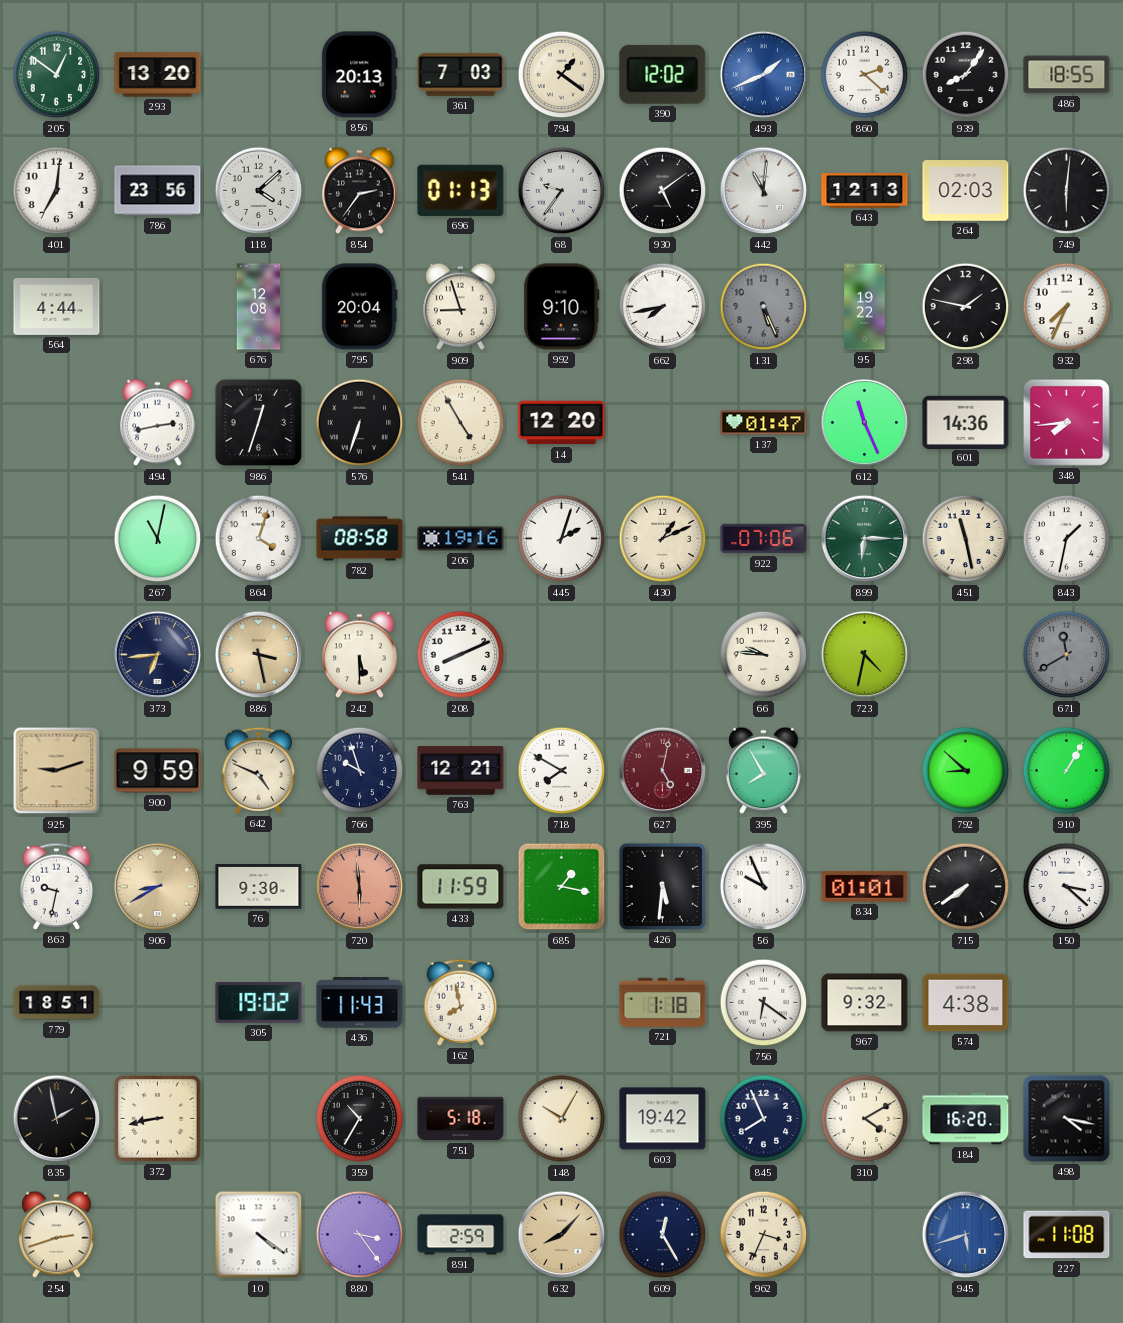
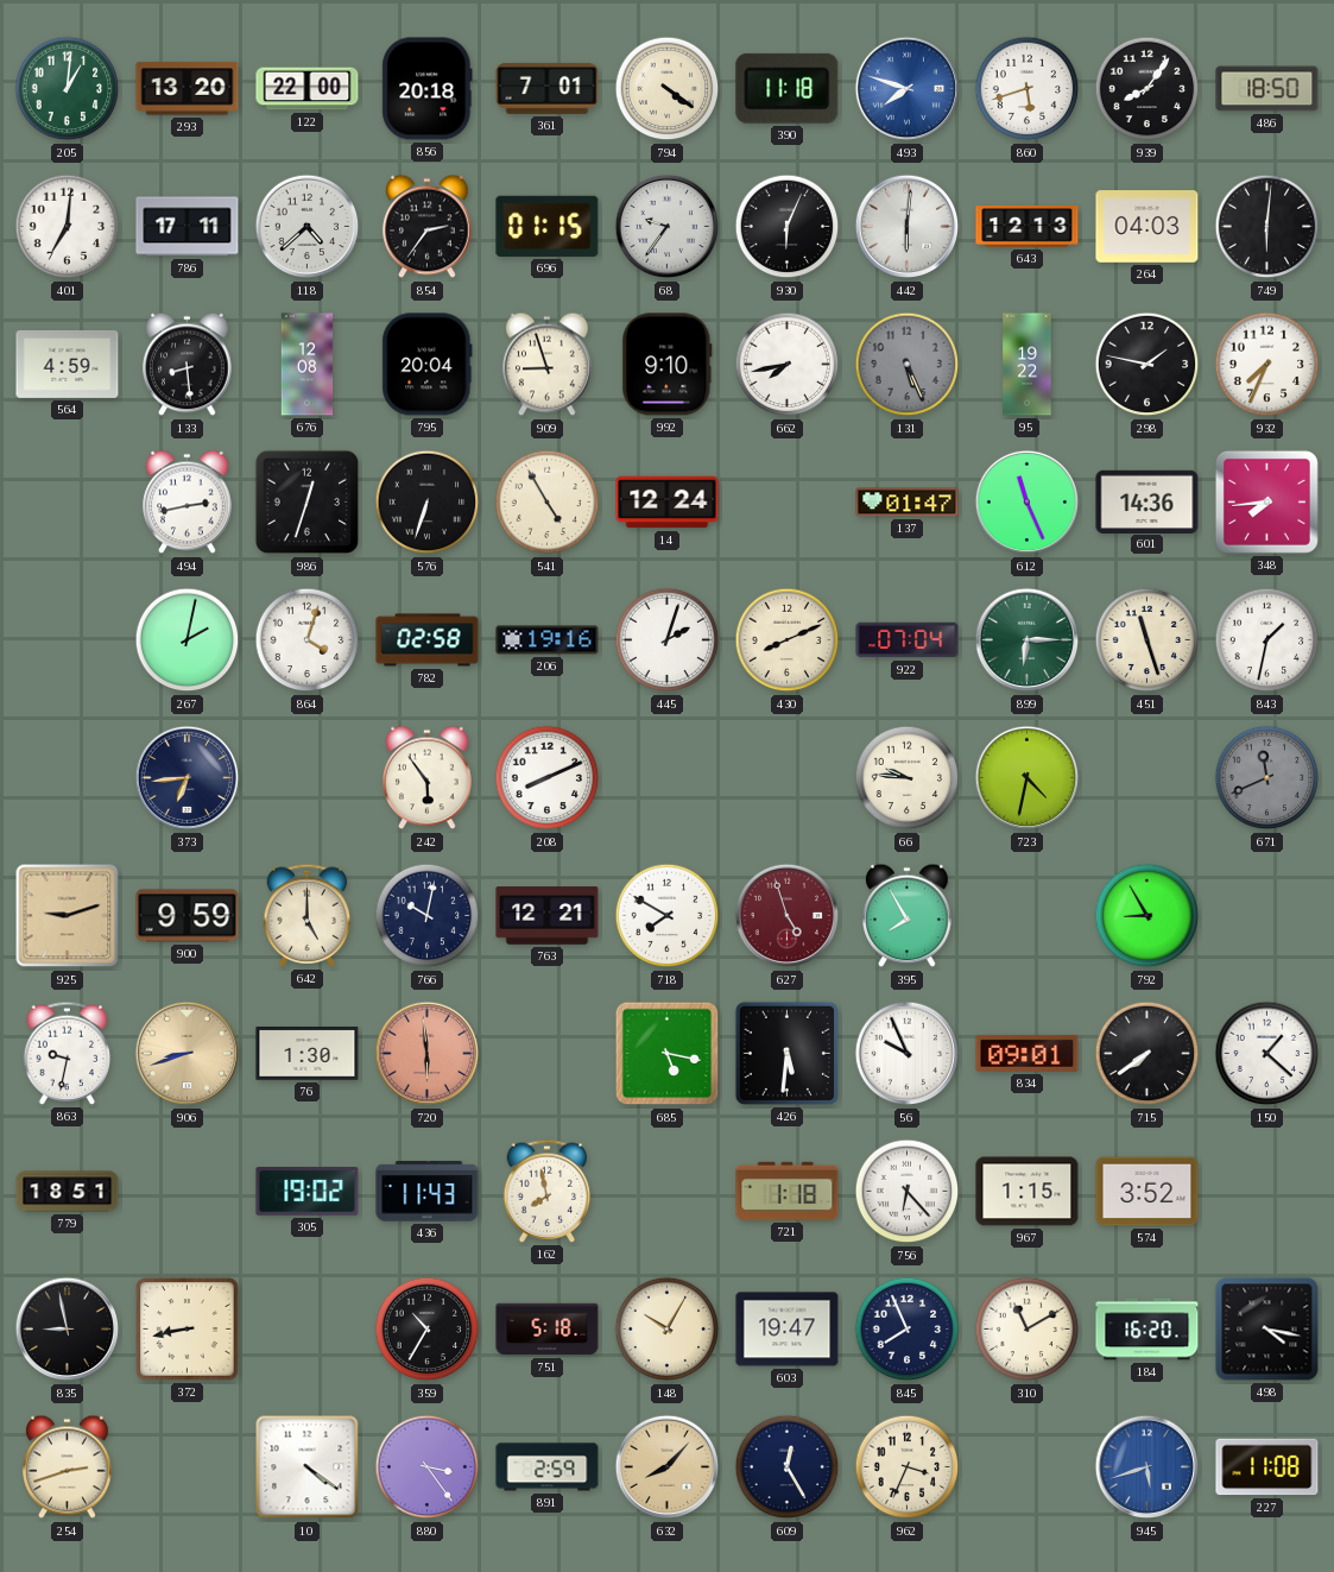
205: 12:51 -> 1:01
122: none -> 22:00
856: 20:13 -> 20:18
361: 7:03 -> 7:01
794: 1:21 -> 4:21
390: 12:02 -> 11:18
493: 1:41 -> 7:48
860: 2:22 -> 5:42
486: 18:55 -> 18:50
786: 23:56 -> 17:11
118: 4:08 -> 4:38
696: 01:13 -> 01:15
930: 5:09 -> 6:04
442: 11:01 -> 6:01
264: 02:03 -> 04:03
564: 4:44 -> 4:59
133: none -> 8:29
14: 12:20 -> 12:24
267: 11:02 -> 2:02
782: 08:58 -> 02:58
430: 1:11 -> 8:11
922: 07:06 -> 07:04
451: 11:28 -> 11:27
886: 3:28 -> none
242: 5:30 -> 5:54
671: 11:40 -> 11:41
642: 4:49 -> 5:00
766: 9:57 -> 10:02
627: 5:02 -> 4:57
792: 8:52 -> 8:55
910: 1:05 -> none
906: 8:40 -> 8:42
76: 9:30 -> 1:30
433: 11:59 -> none
685: 1:17 -> 5:17
834: 01:01 -> 09:01
150: 3:22 -> 1:22
756: 6:21 -> 6:23
967: 9:32 -> 1:15
574: 4:38 -> 3:52
835: 1:58 -> 8:58
603: 19:42 -> 19:47
310: 4:10 -> 11:10
